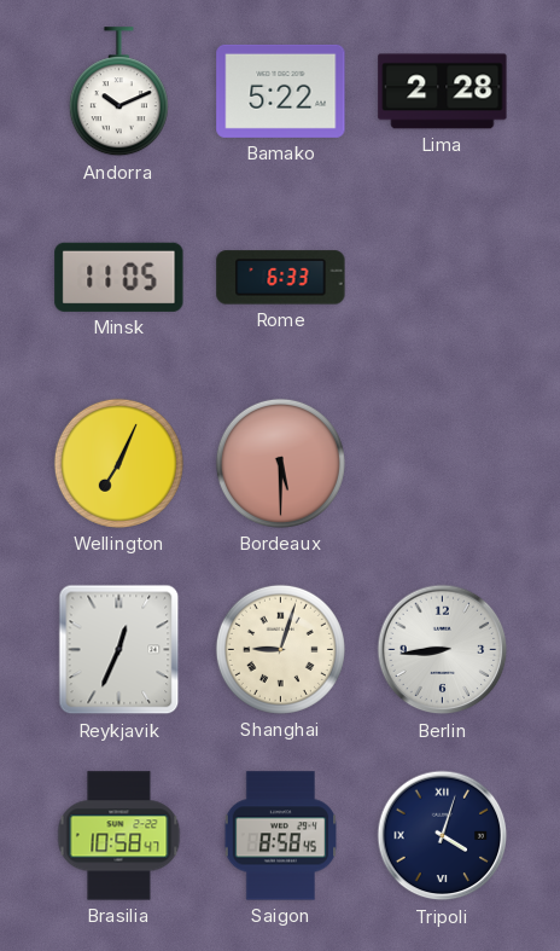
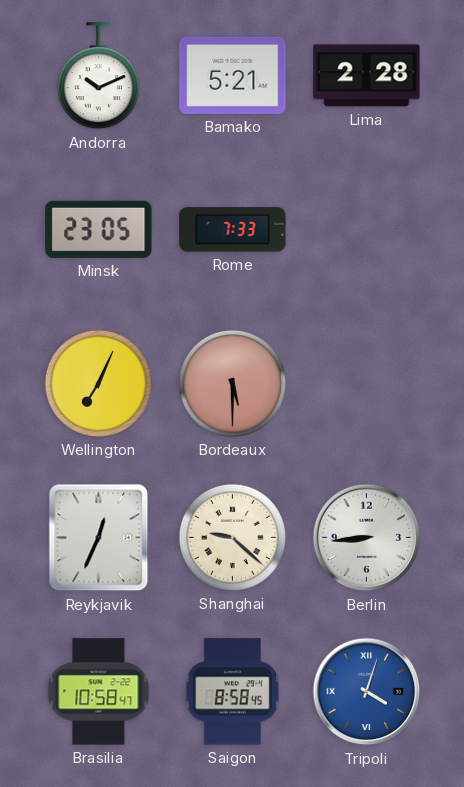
Bamako: 5:22 -> 5:21
Minsk: 11:05 -> 23:05
Rome: 6:33 -> 7:33
Shanghai: 9:03 -> 9:22
Tripoli dial: navy -> blue
